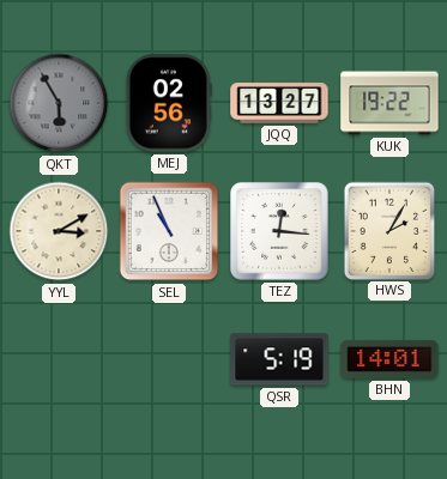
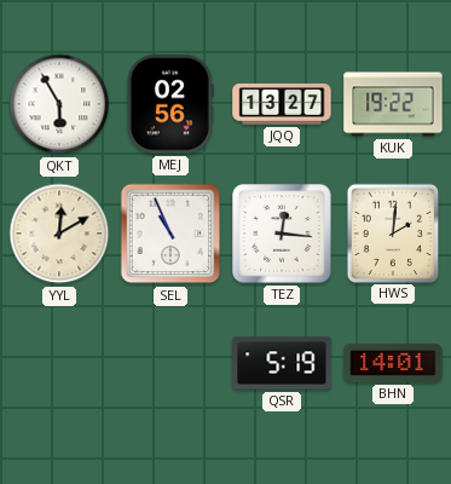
QKT dial: grey -> white
YYL: 3:10 -> 12:10
HWS: 2:05 -> 2:01
